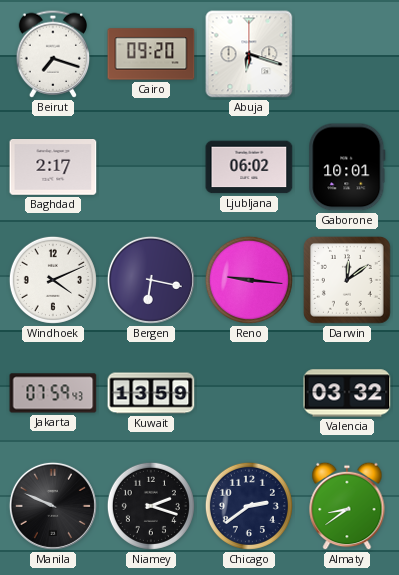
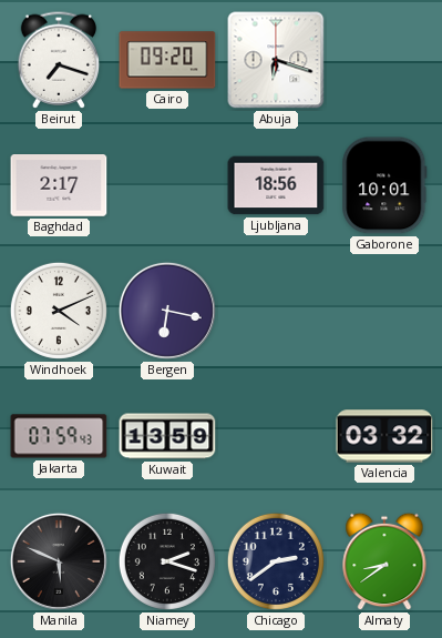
Ljubljana: 06:02 -> 18:56
Reno: 9:16 -> none
Darwin: 12:09 -> none
Manila: 9:49 -> 5:49
